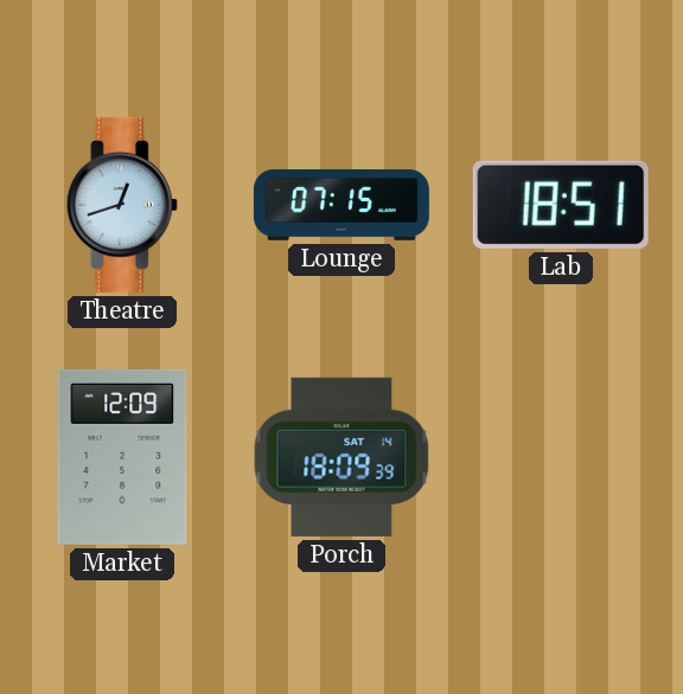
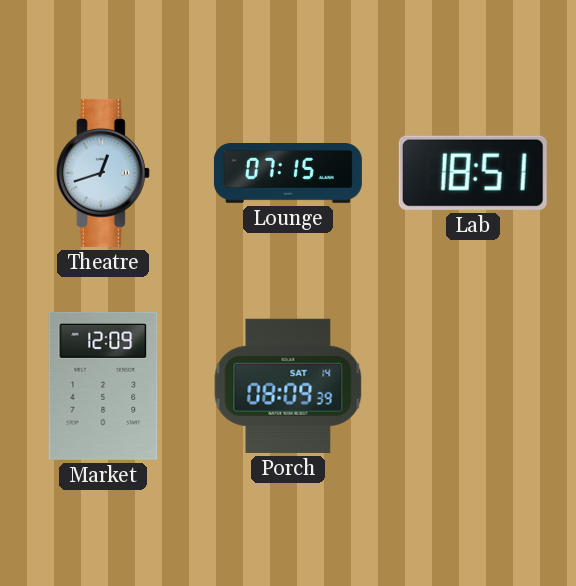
Porch: 18:09 -> 08:09
